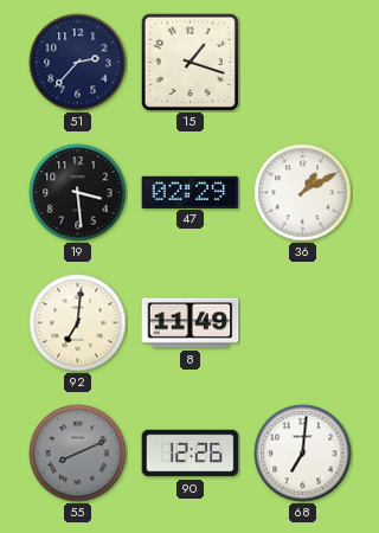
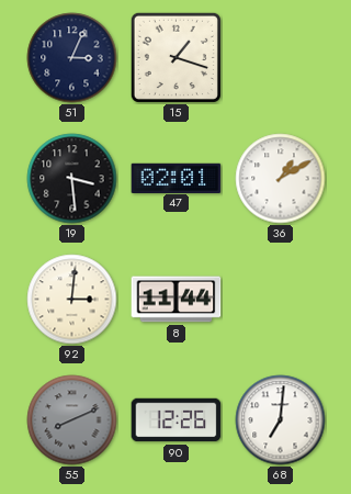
51: 2:37 -> 3:04
47: 02:29 -> 02:01
92: 7:01 -> 3:01
8: 11:49 -> 11:44
